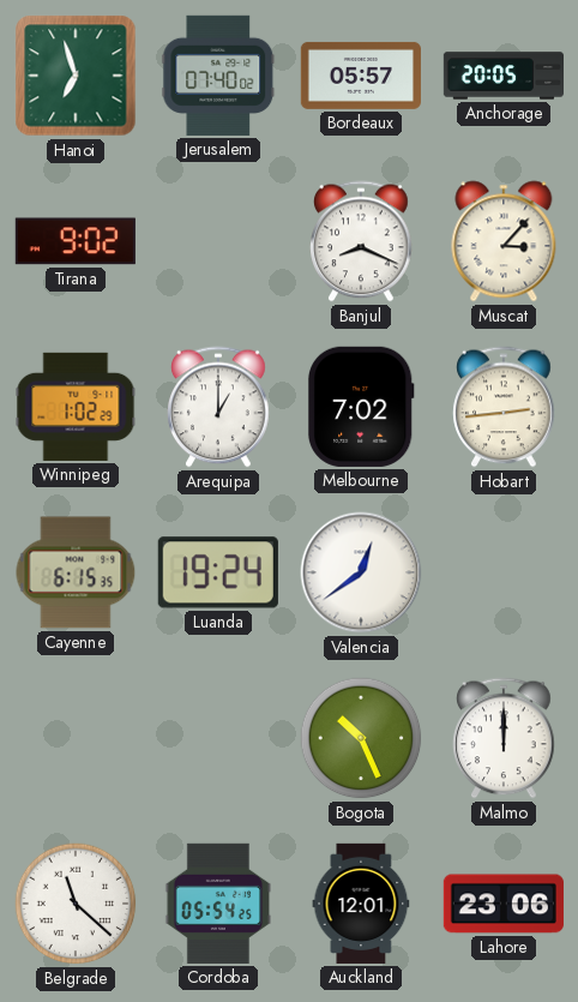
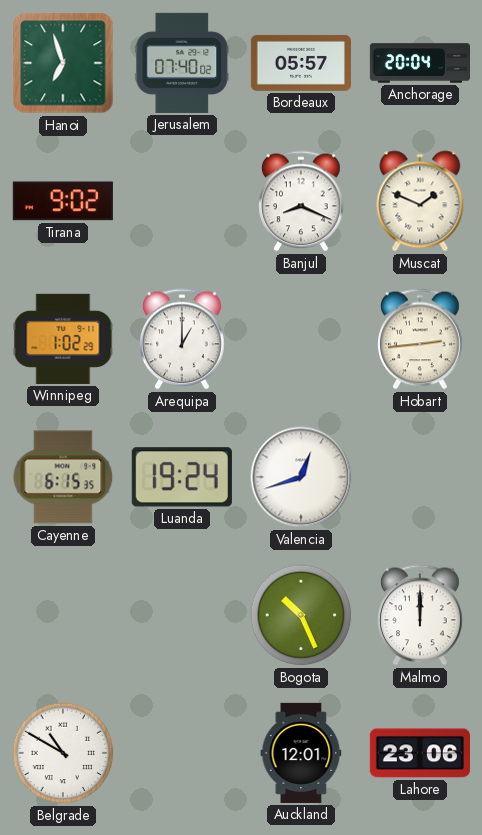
Anchorage: 20:05 -> 20:04
Muscat: 3:07 -> 1:49
Melbourne: 7:02 -> none
Valencia: 12:39 -> 12:42
Belgrade: 11:22 -> 10:50
Cordoba: 05:54 -> none
